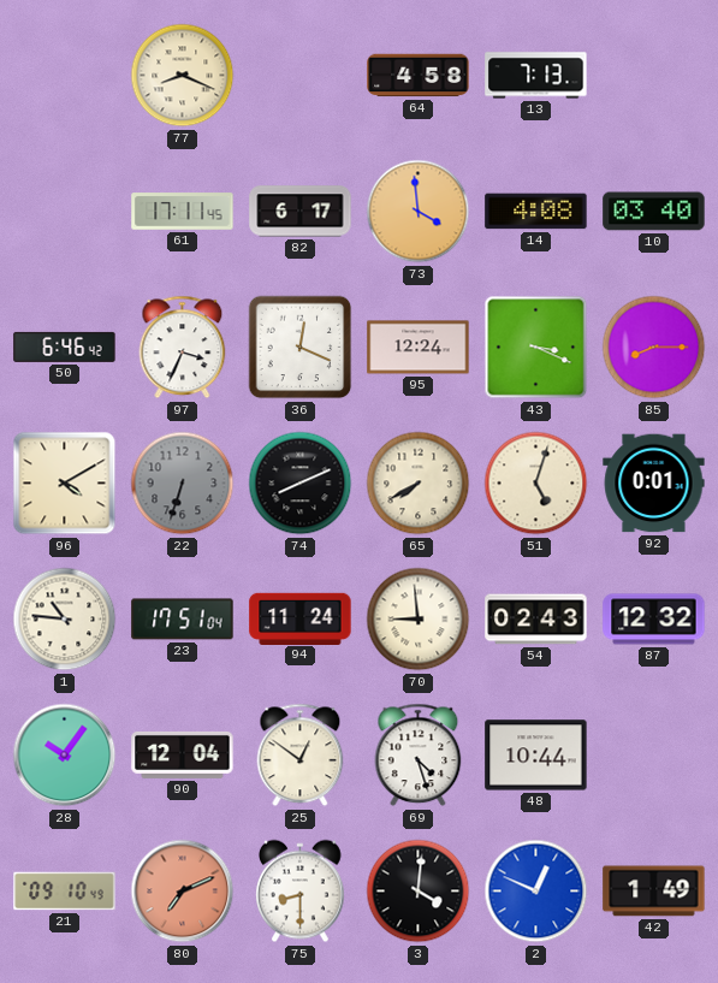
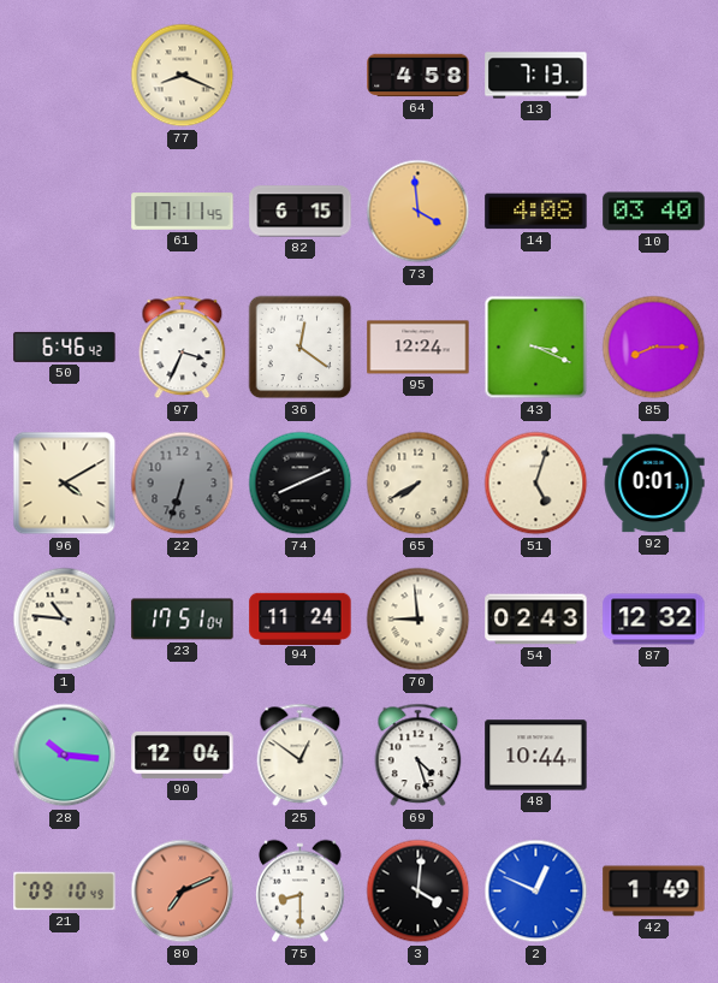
82: 6:17 -> 6:15
36: 12:19 -> 12:21
28: 10:06 -> 10:16
